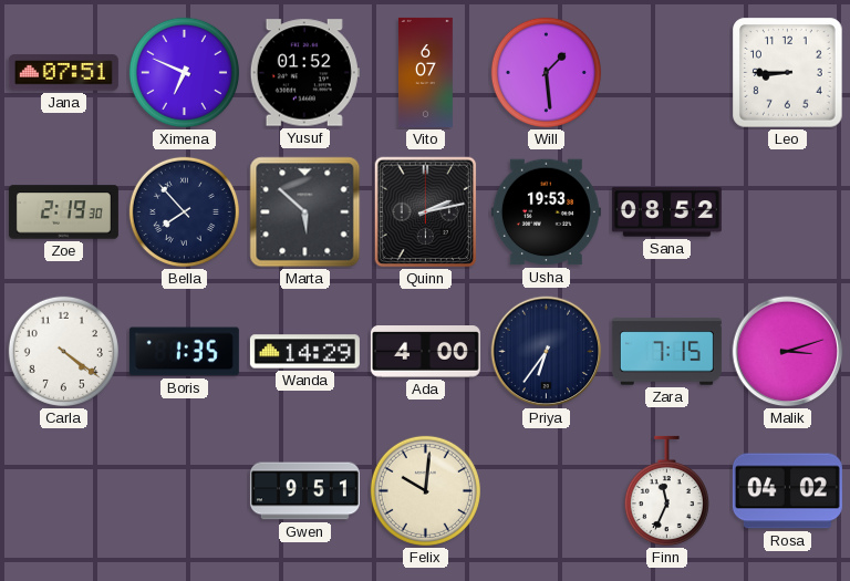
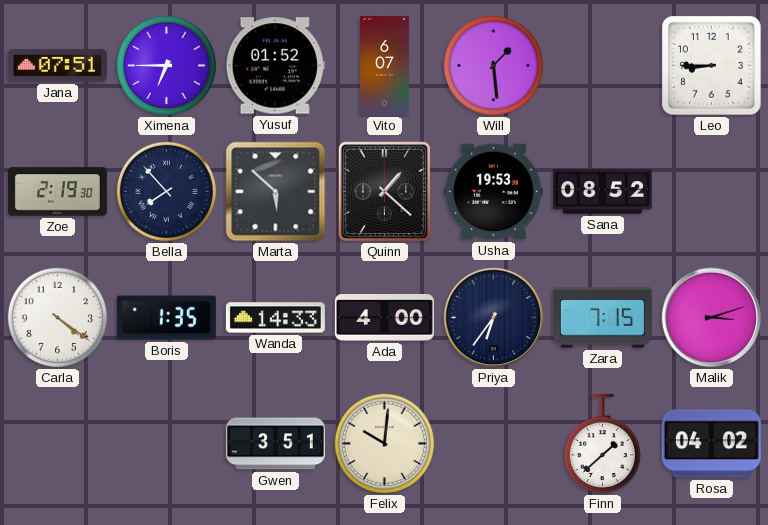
Ximena: 6:49 -> 6:45
Quinn: 2:13 -> 1:22
Wanda: 14:29 -> 14:33
Gwen: 9:51 -> 3:51
Finn: 11:34 -> 1:38
